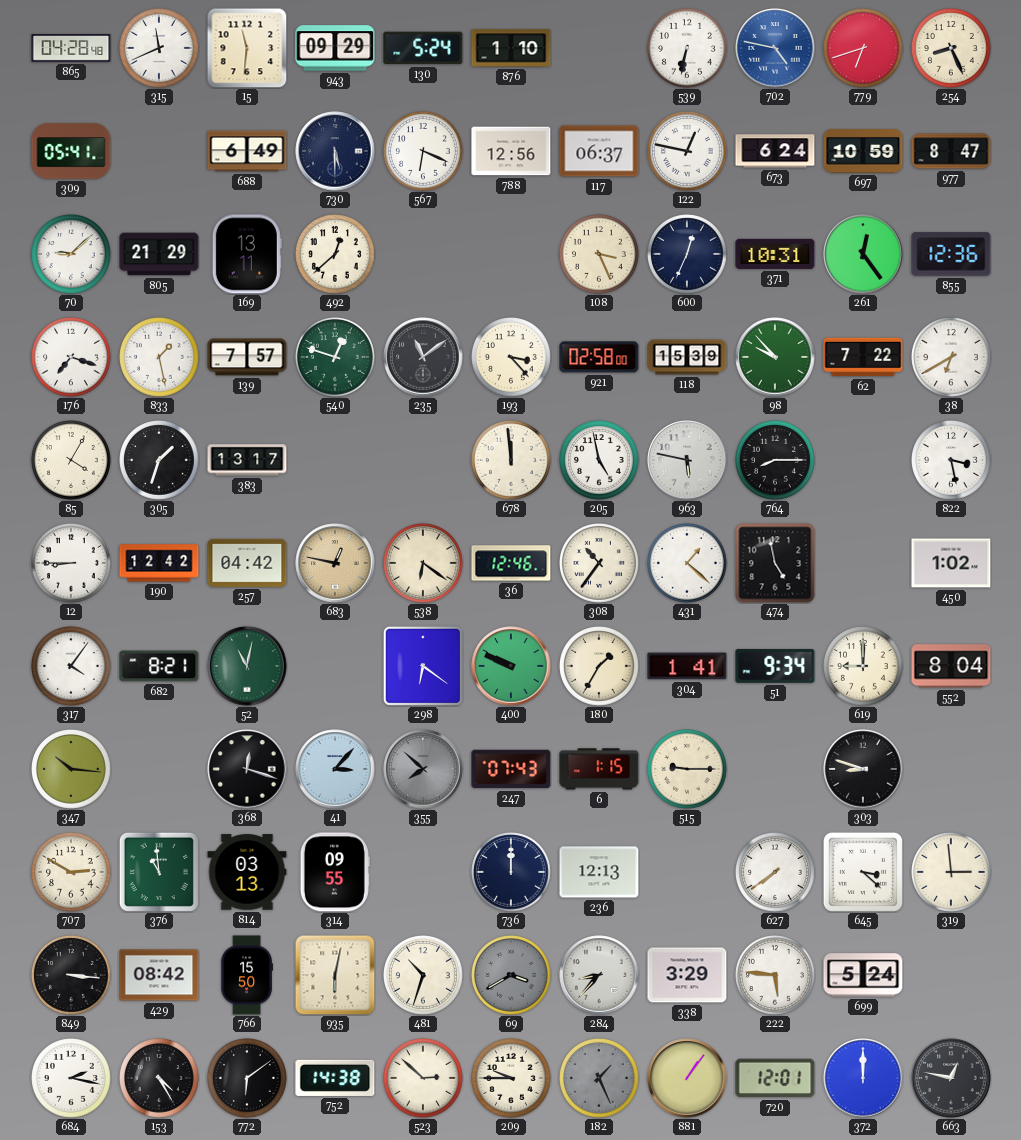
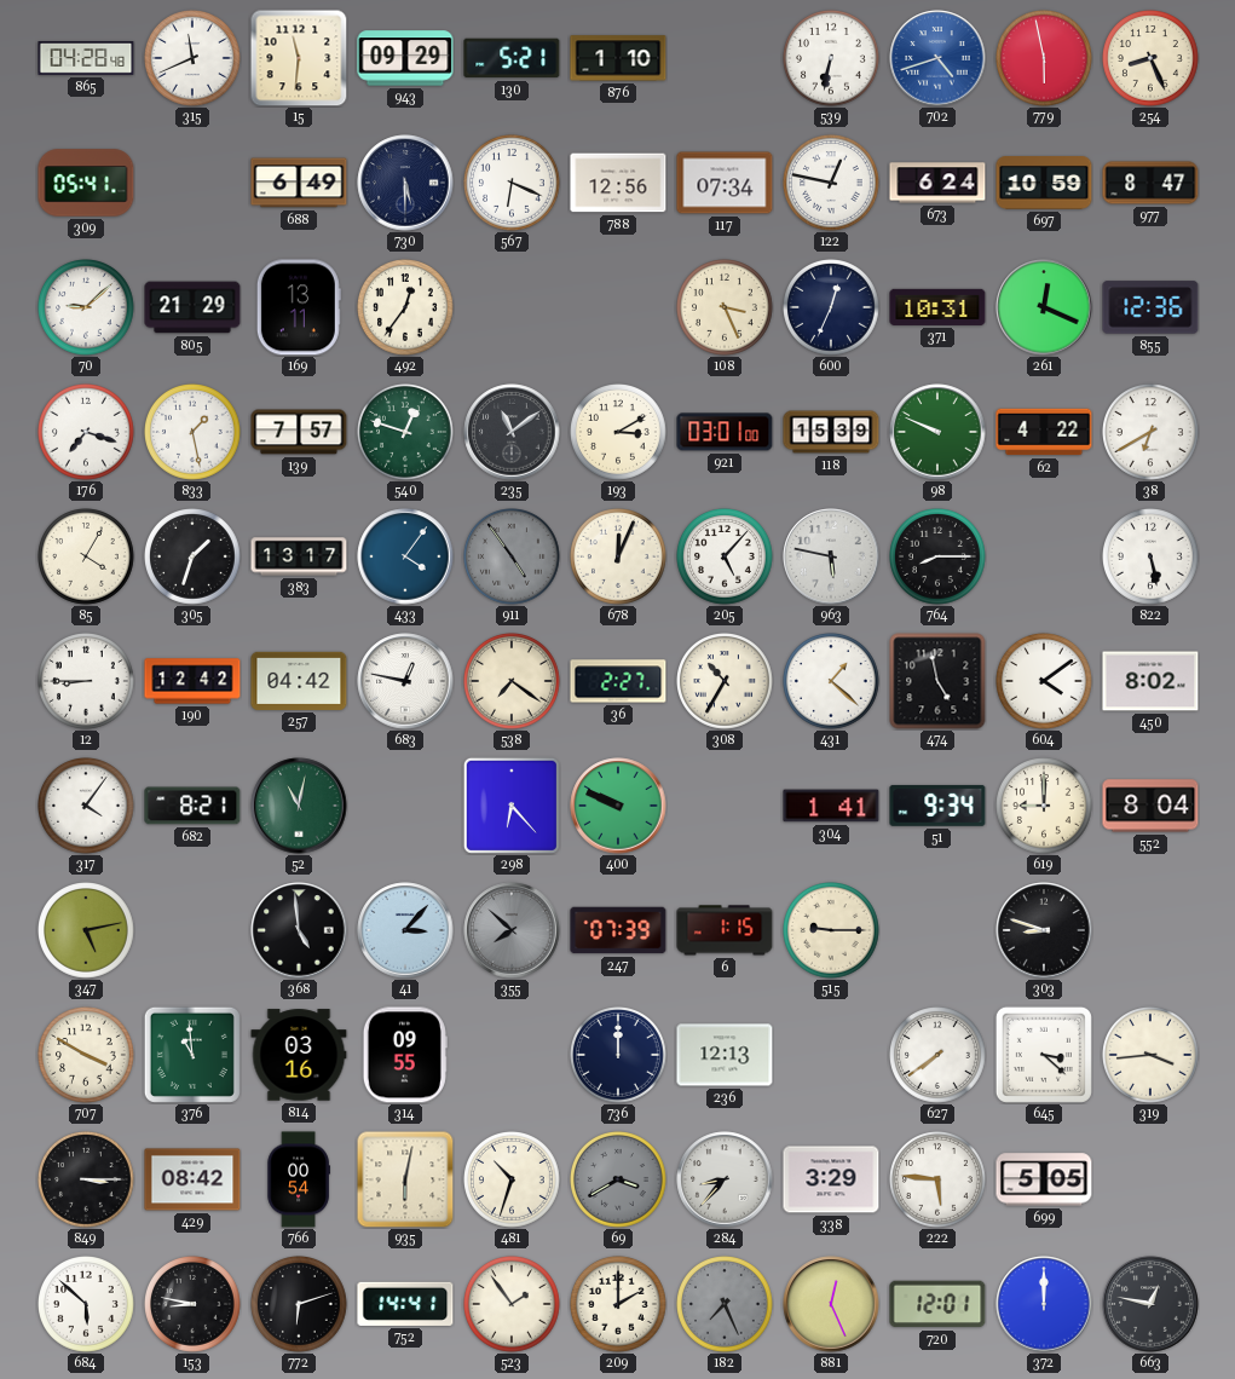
130: 5:24 -> 5:21
702: 4:47 -> 4:42
779: 6:42 -> 5:58
117: 06:37 -> 07:34
492: 12:38 -> 12:36
261: 12:24 -> 12:19
193: 3:23 -> 3:10
921: 02:58 -> 03:01
98: 9:53 -> 9:49
62: 7:22 -> 4:22
433: none -> 4:06
911: none -> 4:54
678: 11:59 -> 12:04
205: 4:58 -> 5:07
822: 3:28 -> 5:28
683 dial: champagne -> white
538: 6:21 -> 7:21
36: 12:46 -> 2:27
308: 10:36 -> 10:35
604: none -> 4:09
450: 1:02 -> 8:02
298: 6:21 -> 6:23
180: 1:35 -> none
347: 10:16 -> 5:13
368: 12:18 -> 4:59
247: 07:43 -> 07:39
707: 2:50 -> 3:50
814: 03:13 -> 03:16
319: 2:59 -> 3:44
849: 3:16 -> 3:15
766: 15:50 -> 00:54
699: 5:24 -> 5:05
684: 2:17 -> 5:52
153: 4:25 -> 8:47
772: 6:09 -> 6:12
752: 14:38 -> 14:41
523: 2:52 -> 1:54
209: 9:45 -> 2:00
182: 1:26 -> 7:26
881: 1:06 -> 12:26
